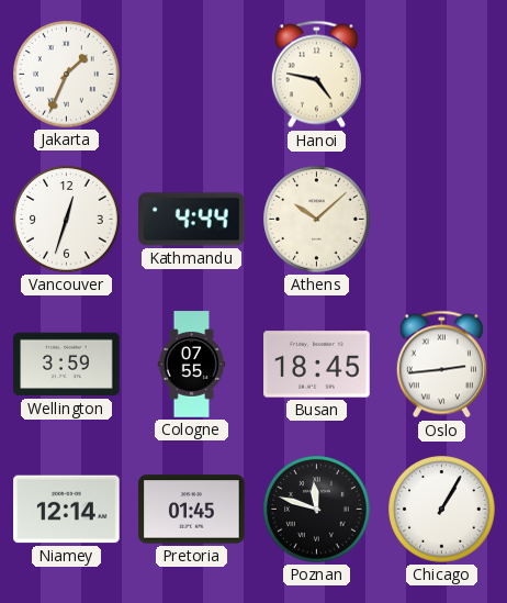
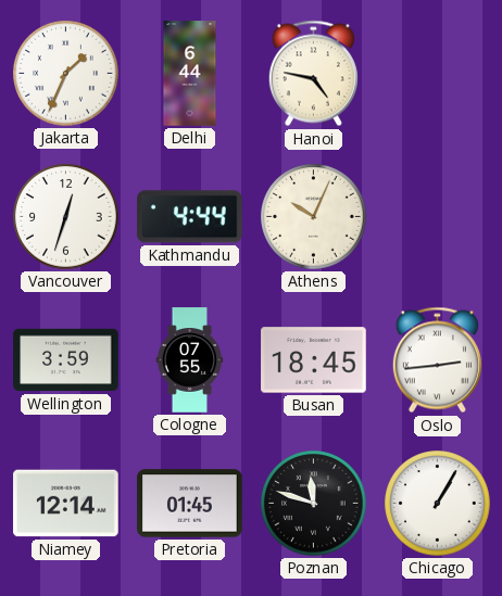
Delhi: none -> 6:44
Athens: 10:08 -> 10:04
